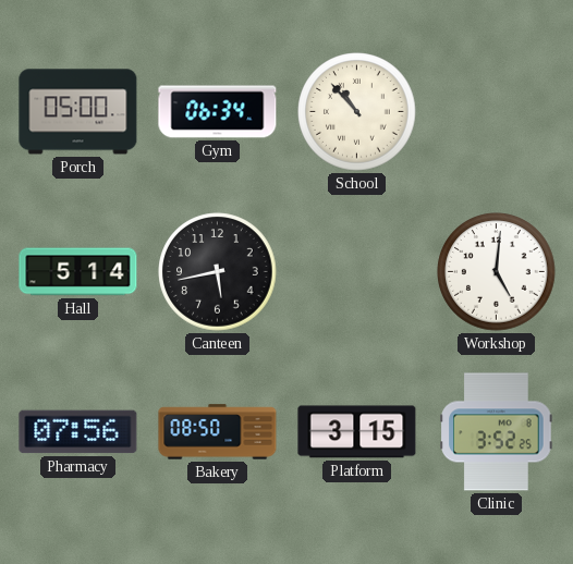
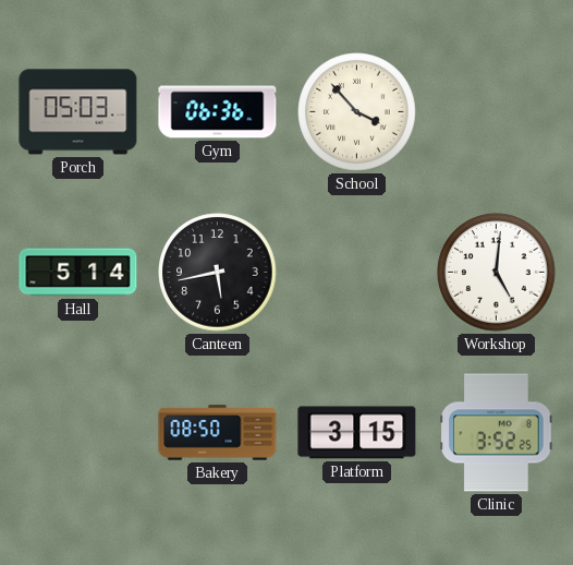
Porch: 05:00 -> 05:03
Gym: 06:34 -> 06:36
School: 10:53 -> 3:53
Pharmacy: 07:56 -> none
